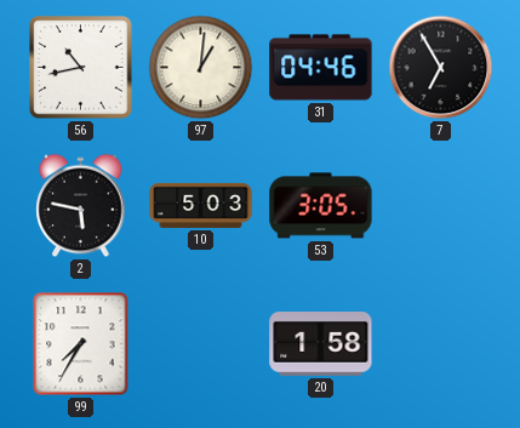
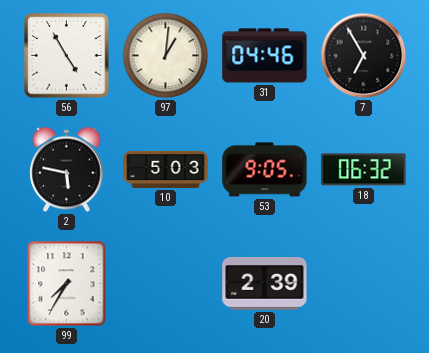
56: 10:43 -> 4:55
53: 3:05 -> 9:05
18: none -> 06:32
20: 1:58 -> 2:39
